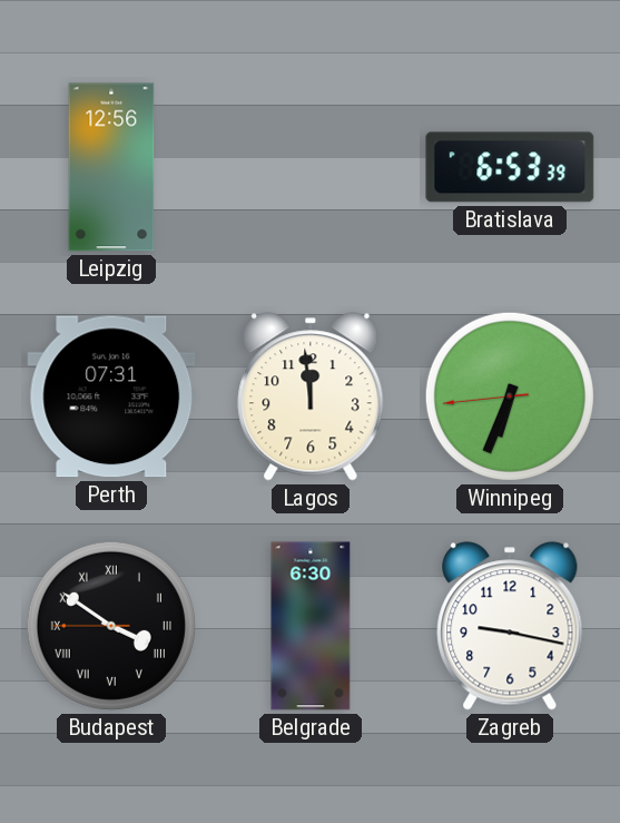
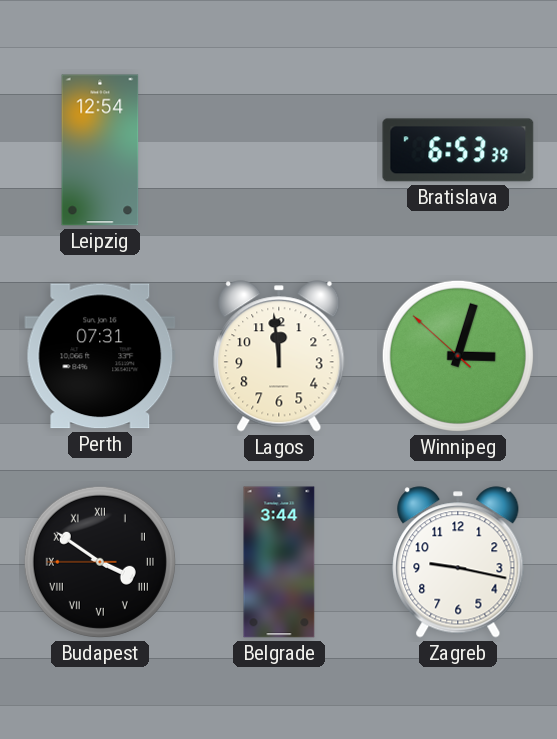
Leipzig: 12:56 -> 12:54
Winnipeg: 6:33 -> 3:02
Belgrade: 6:30 -> 3:44
